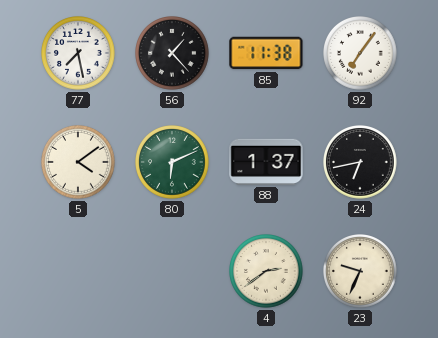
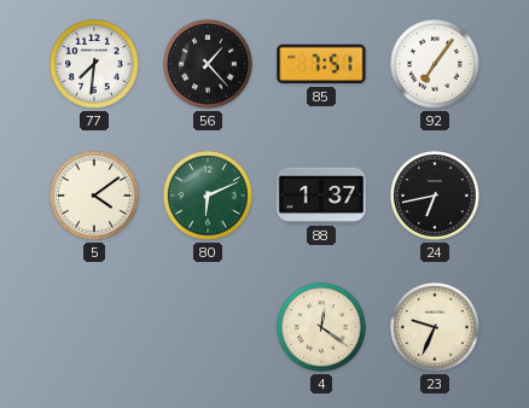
77: 7:28 -> 7:31
85: 11:38 -> 7:51
4: 2:39 -> 12:21
